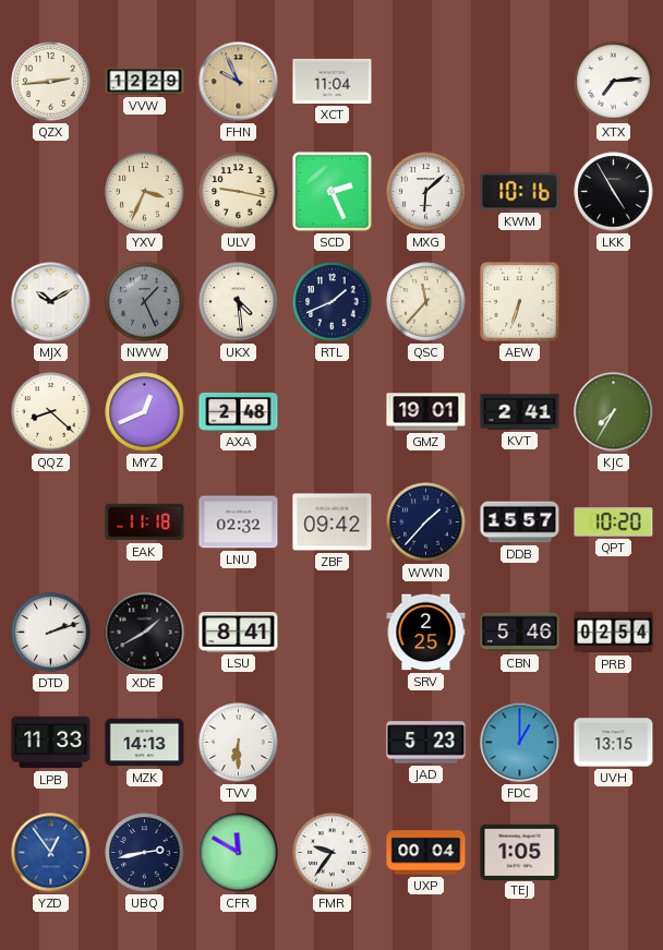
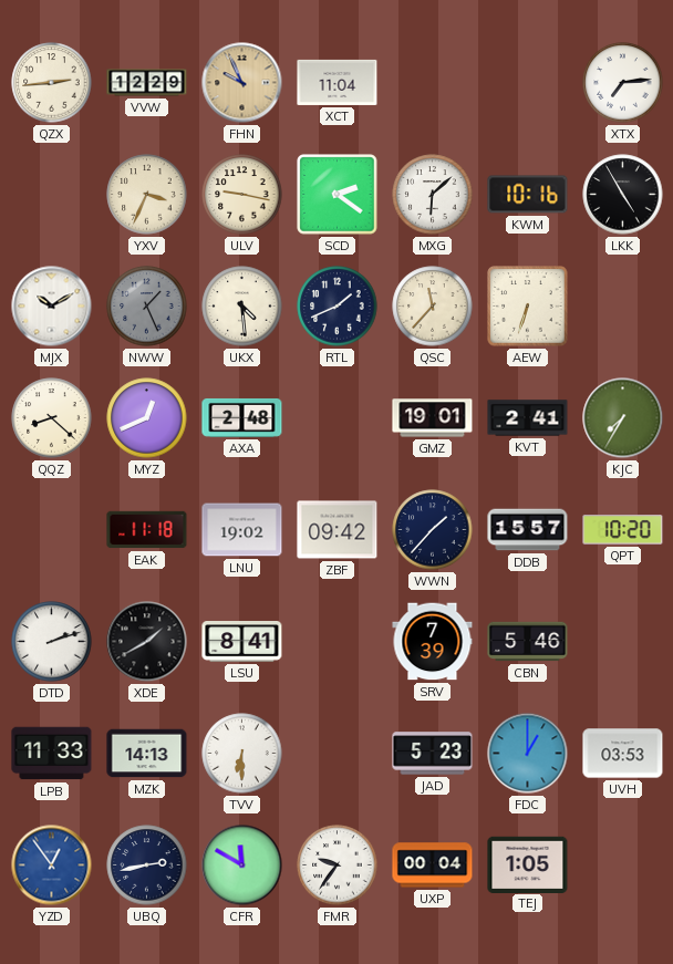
SCD: 2:26 -> 2:21
LNU: 02:32 -> 19:02
SRV: 2:25 -> 7:39
PRB: 02:54 -> none
UVH: 13:15 -> 03:53
